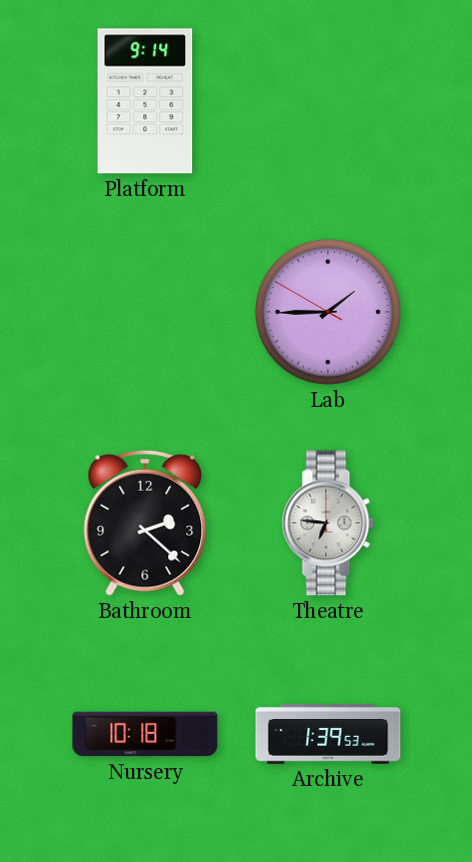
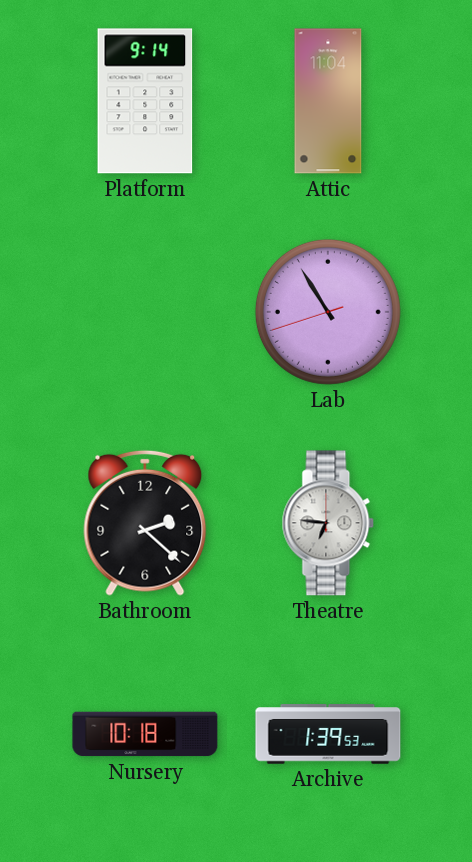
Attic: none -> 11:04
Lab: 1:44 -> 10:54
